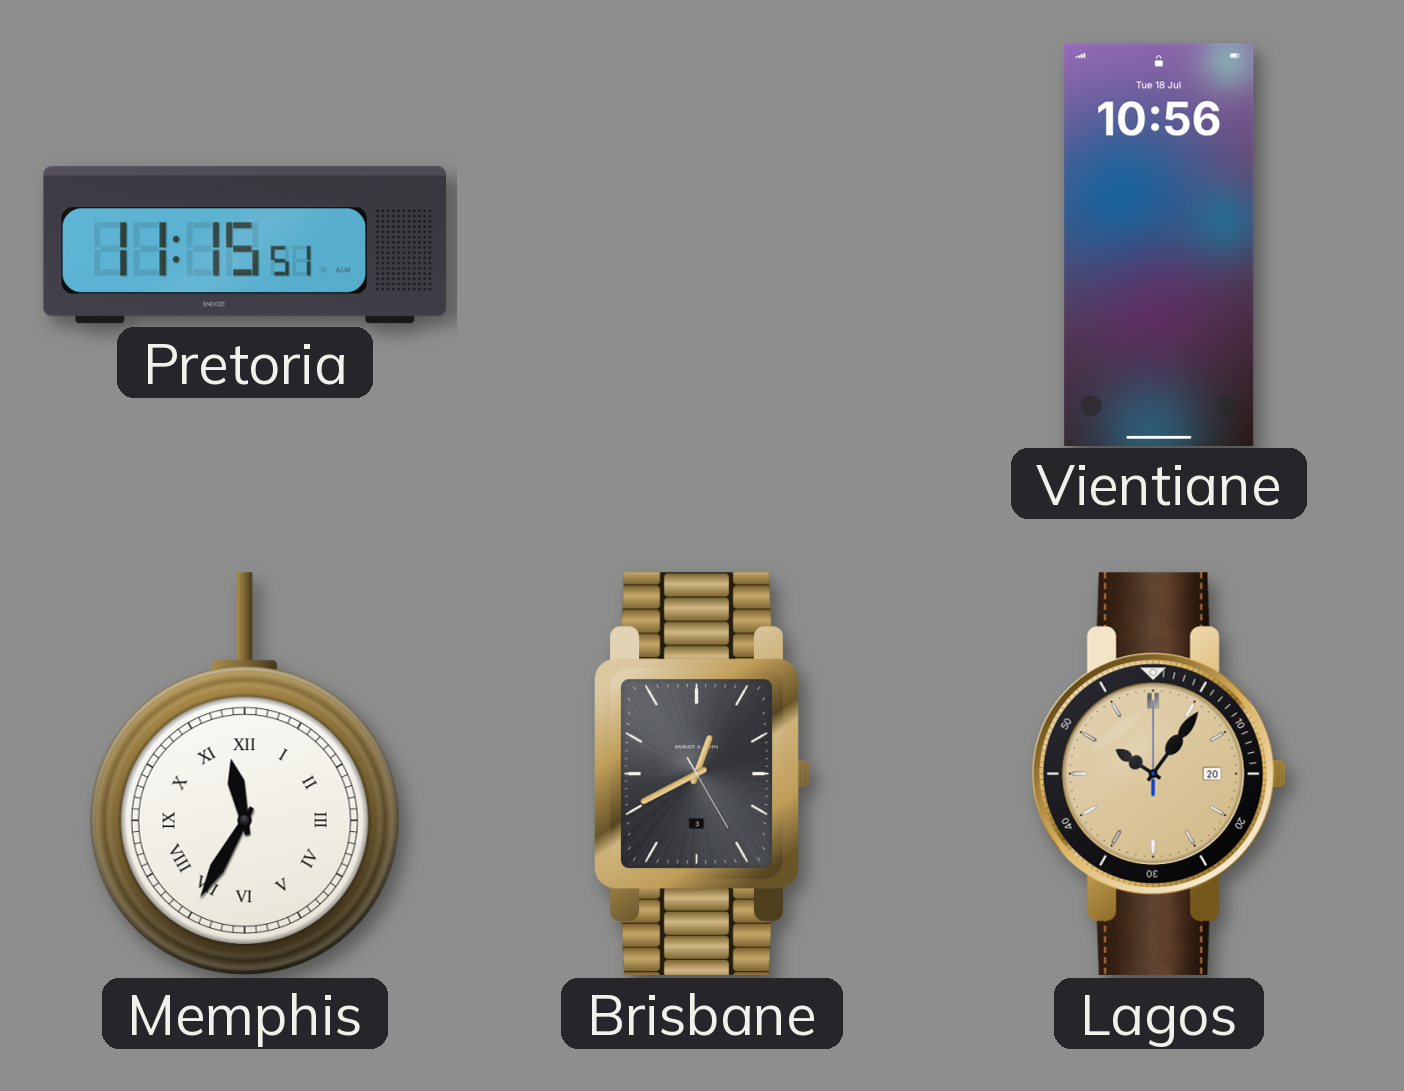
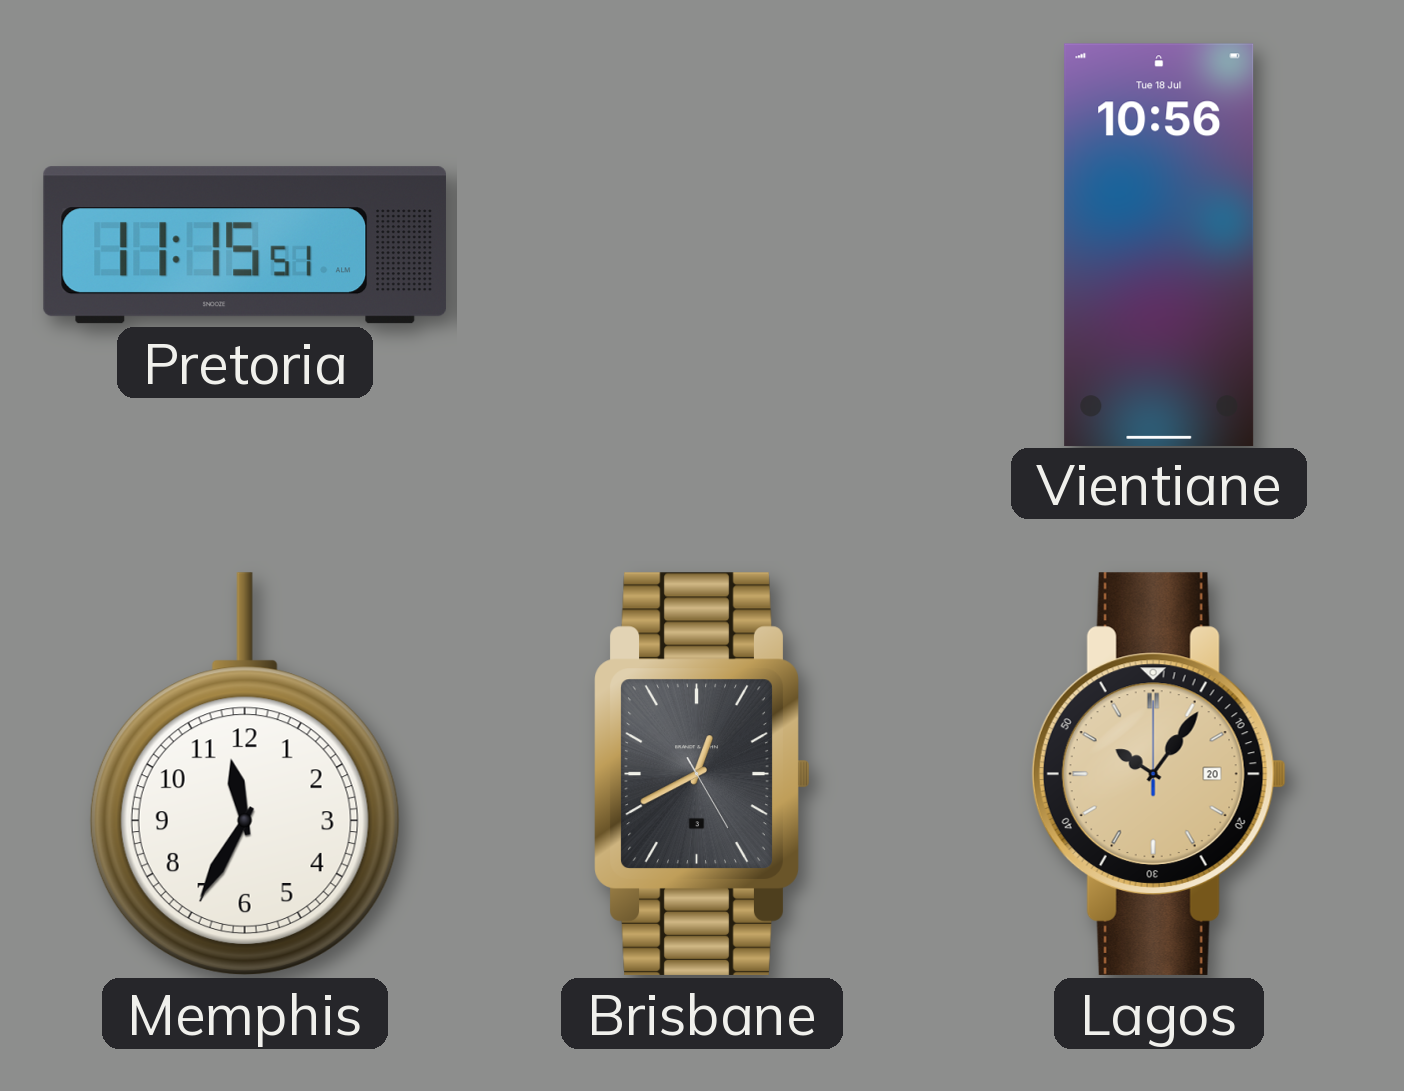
Memphis numerals: Roman -> Arabic
